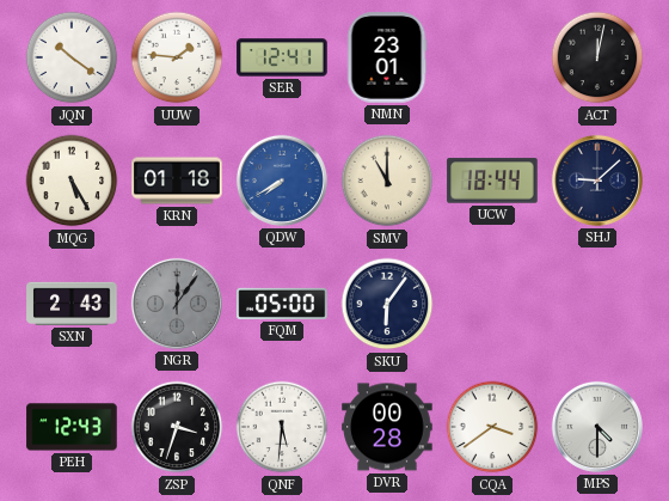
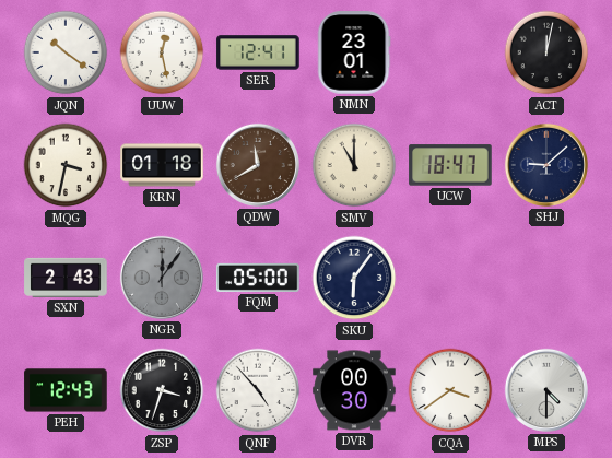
UUW: 1:46 -> 12:28
MQG: 5:25 -> 3:32
QDW: 7:40 -> 11:40
QDW dial: blue -> brown
UCW: 18:44 -> 18:47
QNF: 5:31 -> 4:53
DVR: 00:28 -> 00:30
